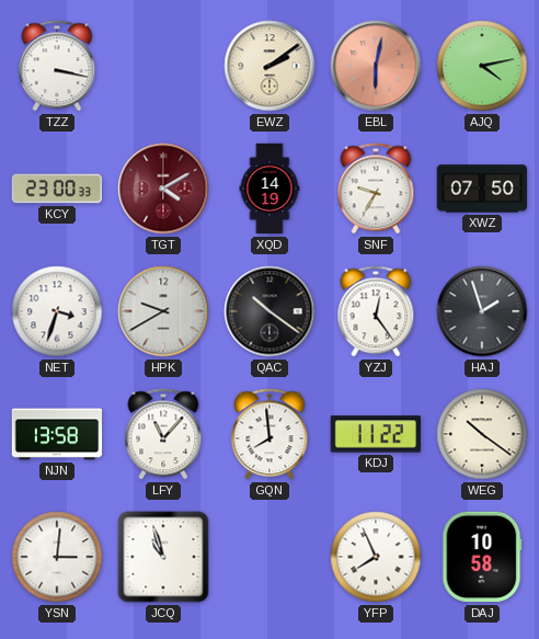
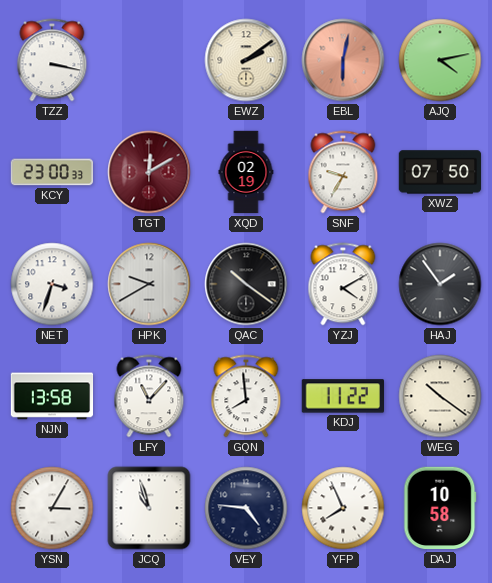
TGT: 4:10 -> 12:10
XQD: 14:19 -> 02:19
YZJ: 12:24 -> 4:10
HAJ: 1:57 -> 1:54
YSN: 3:01 -> 3:05
VEY: none -> 4:46
